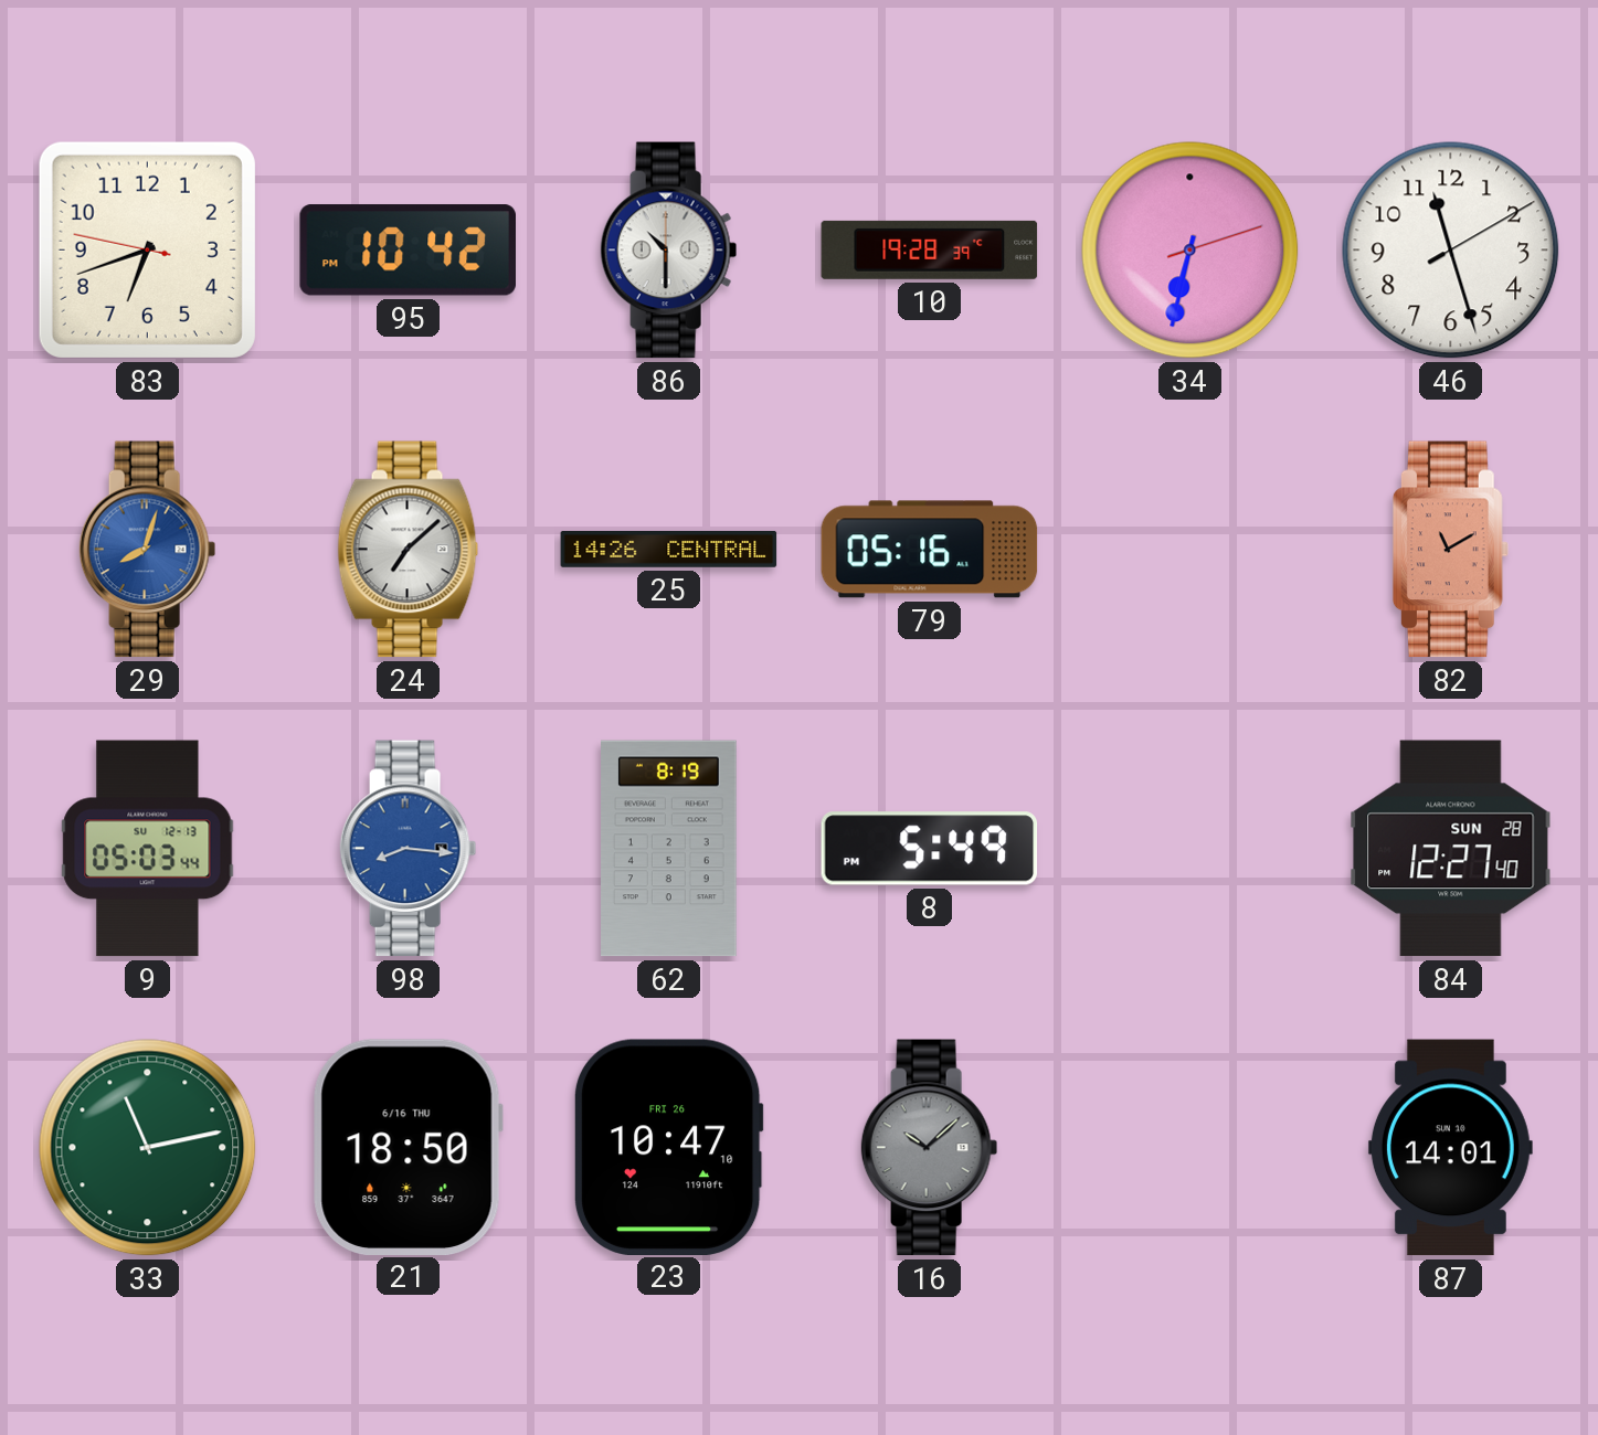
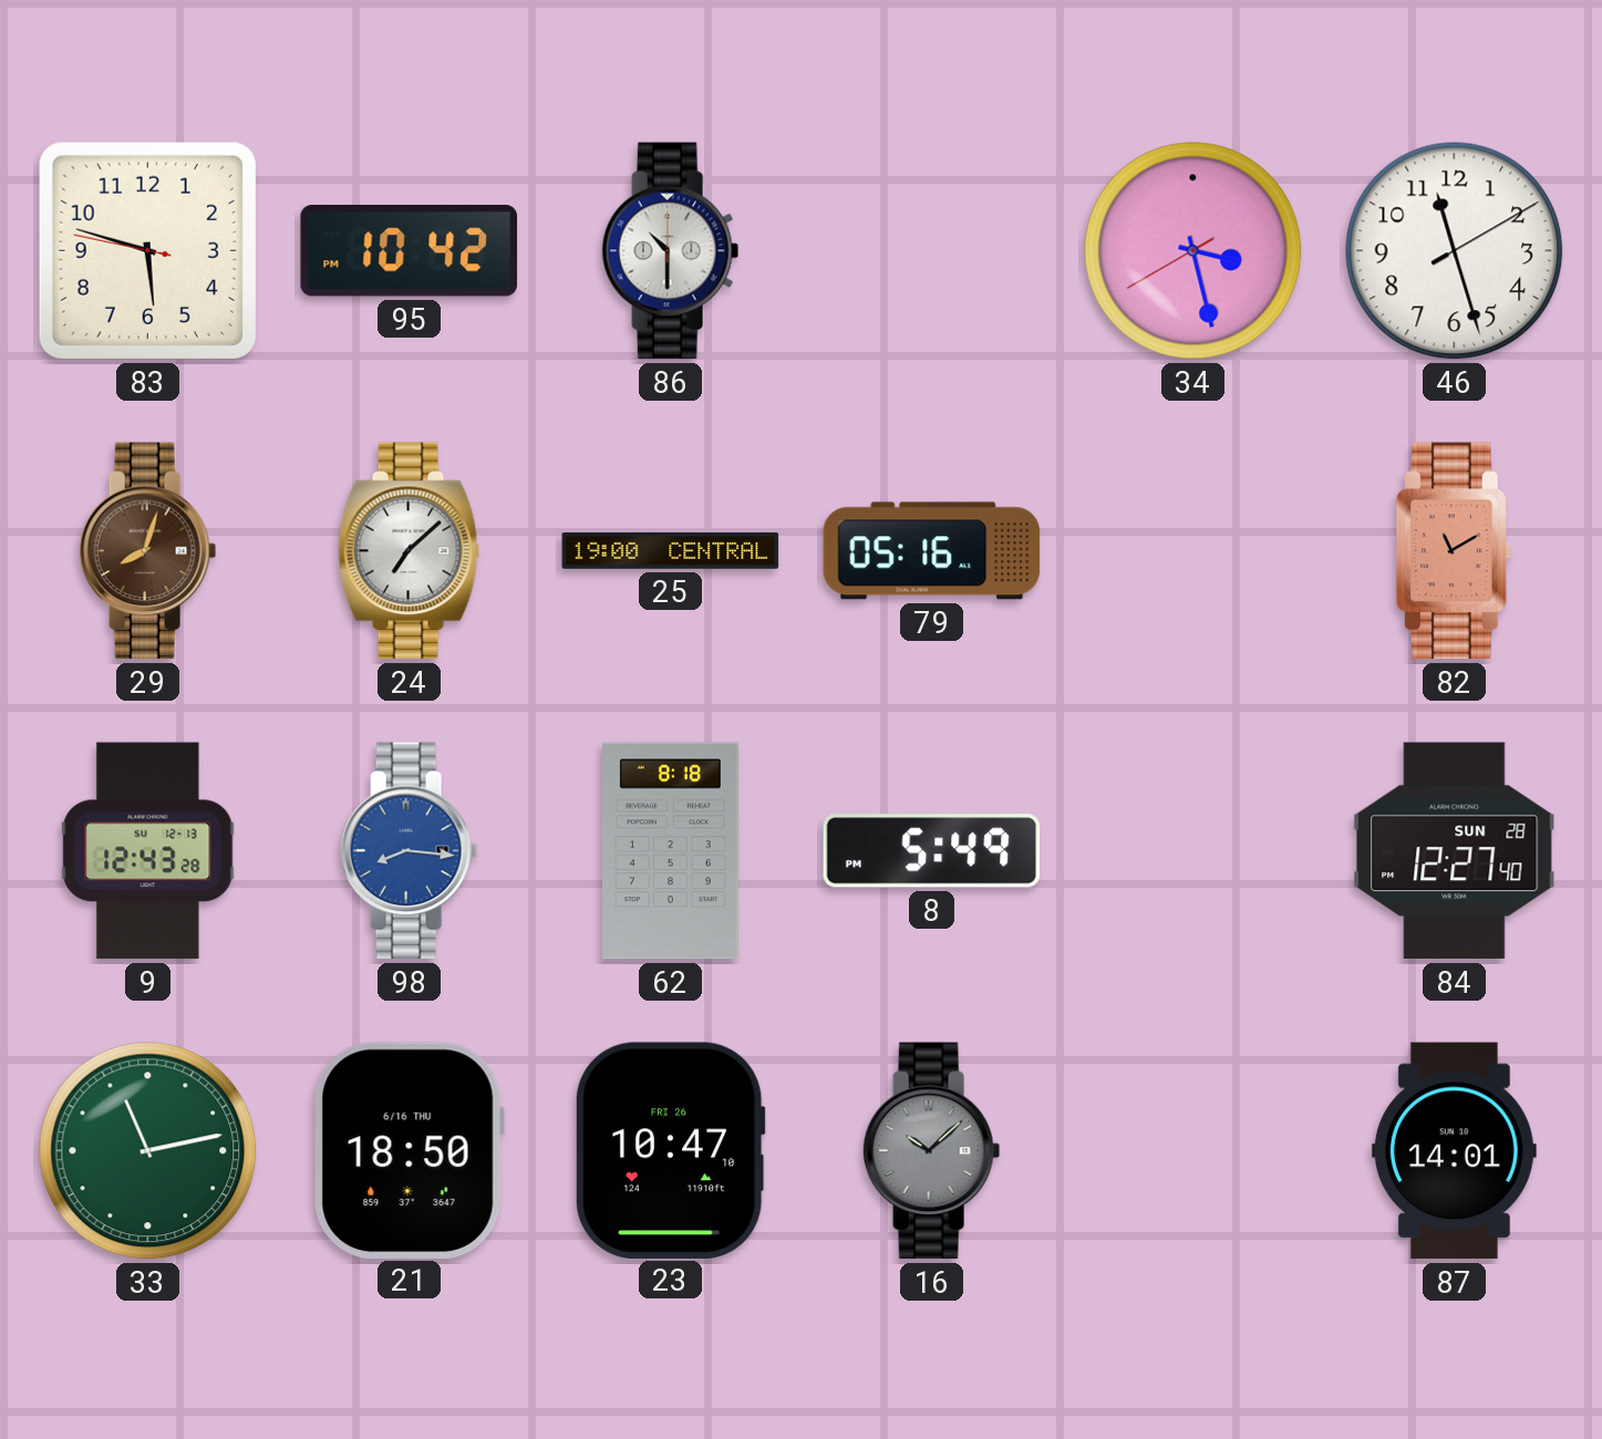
83: 6:41 -> 5:47
10: 19:28 -> none
34: 6:32 -> 3:27
29 dial: blue -> brown
25: 14:26 -> 19:00
9: 05:03 -> 12:43
62: 8:19 -> 8:18
